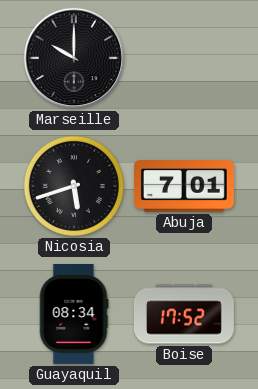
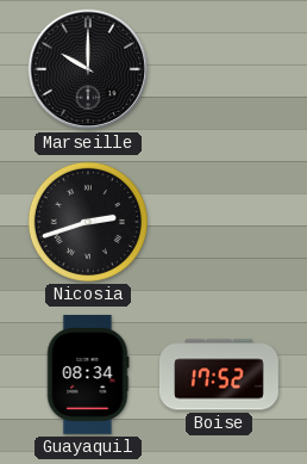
Nicosia: 5:42 -> 2:42
Abuja: 7:01 -> none
